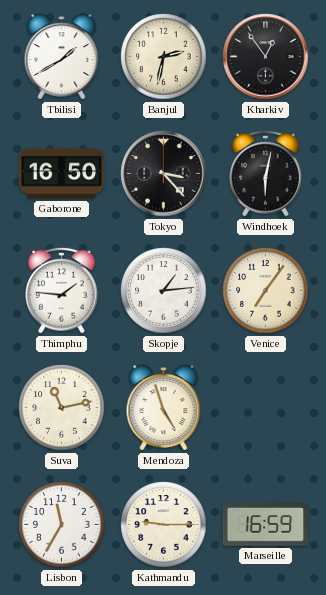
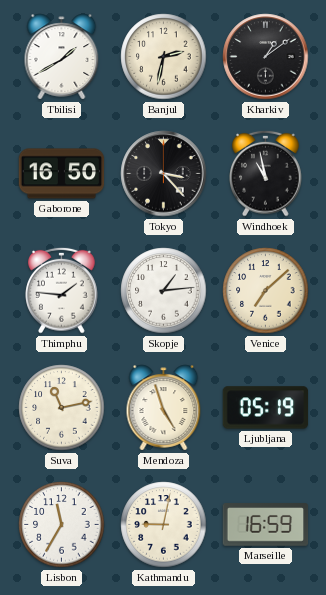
Kharkiv: 12:54 -> 1:09
Windhoek: 6:02 -> 10:58
Venice: 7:06 -> 7:08
Ljubljana: none -> 05:19
Kathmandu: 9:15 -> 9:02
